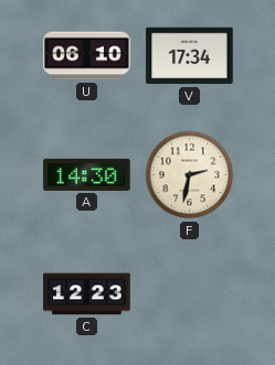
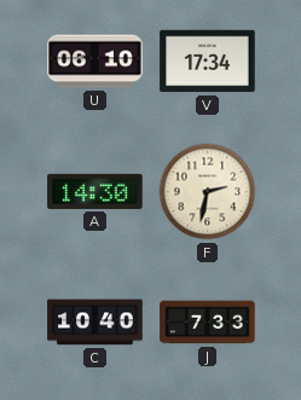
C: 12:23 -> 10:40
J: none -> 7:33
